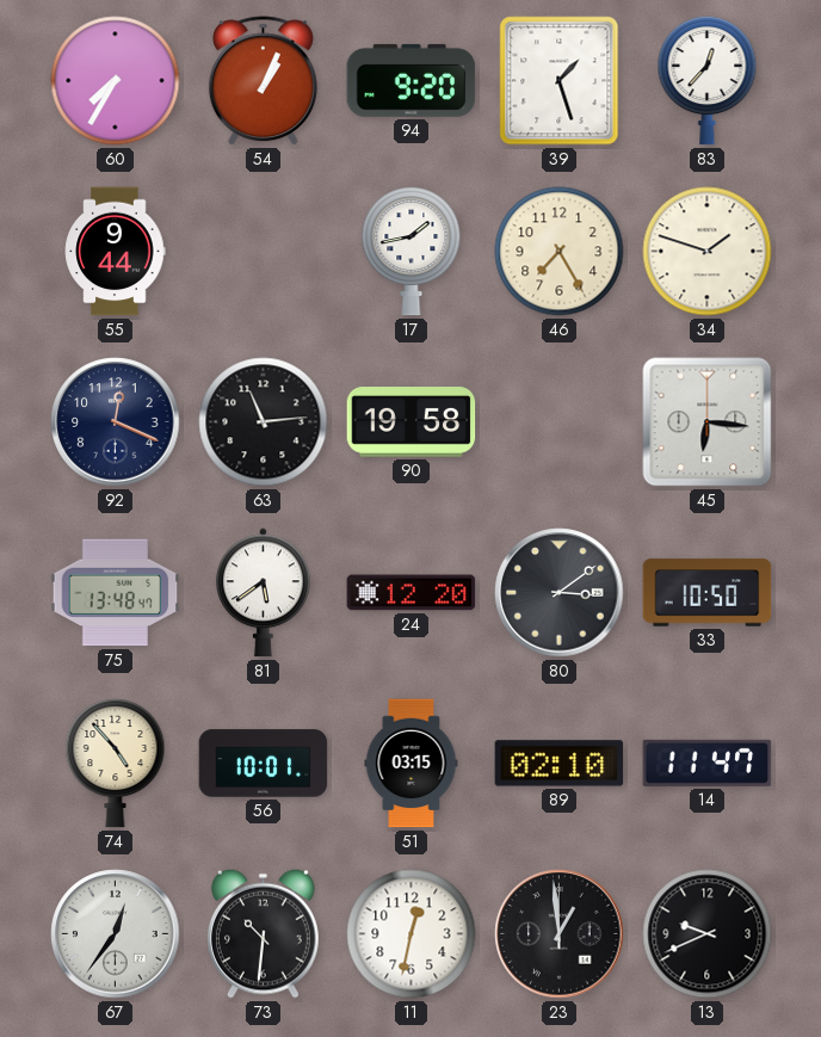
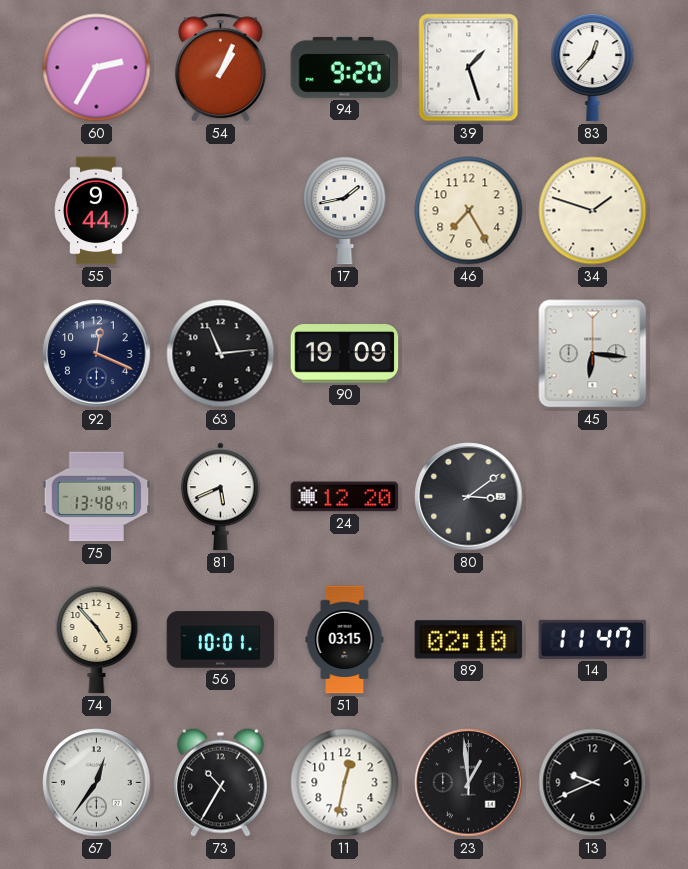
60: 7:35 -> 2:35
90: 19:58 -> 19:09
81: 5:39 -> 5:41
33: 10:50 -> none
73: 10:31 -> 10:35
